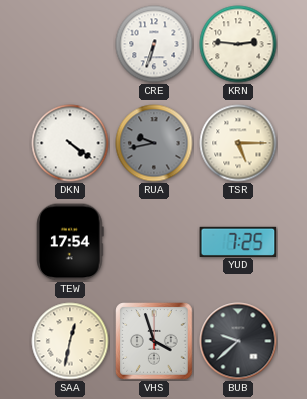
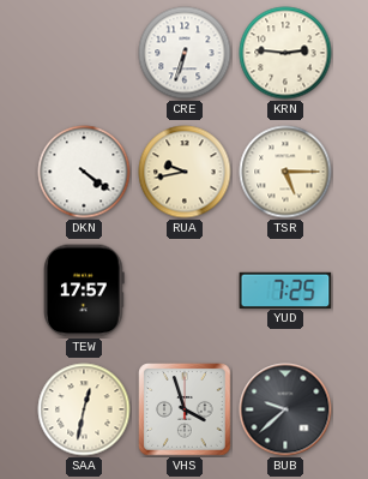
RUA dial: grey -> cream
TEW: 17:54 -> 17:57
